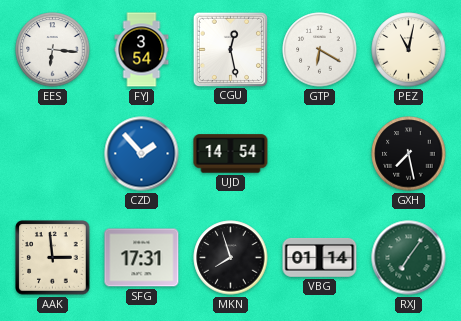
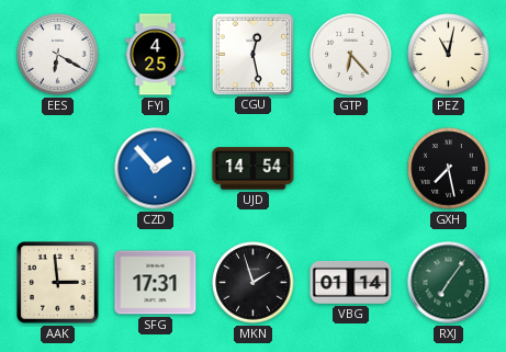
EES: 6:16 -> 6:20
FYJ: 3:54 -> 4:25
GTP: 6:20 -> 6:23
MKN: 7:57 -> 1:57
